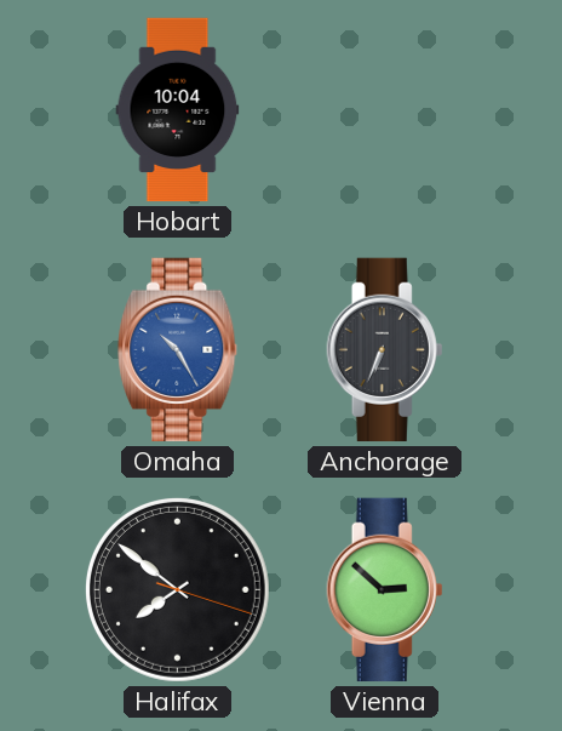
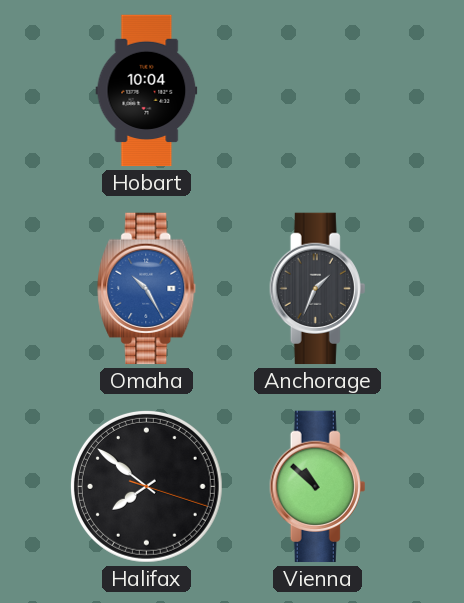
Anchorage: 6:34 -> 1:34
Vienna: 2:52 -> 10:52
